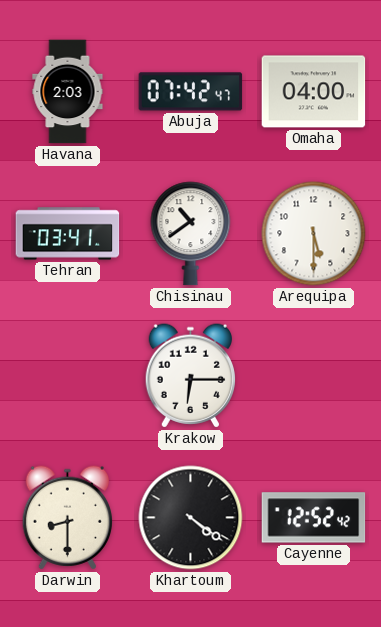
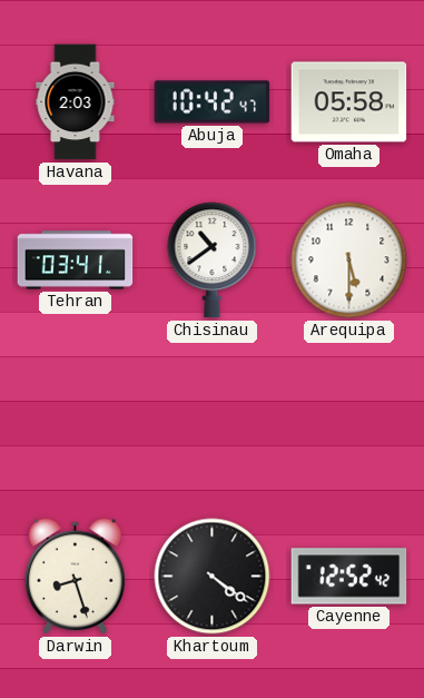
Abuja: 07:42 -> 10:42
Omaha: 04:00 -> 05:58
Krakow: 6:15 -> none
Darwin: 8:30 -> 8:27
